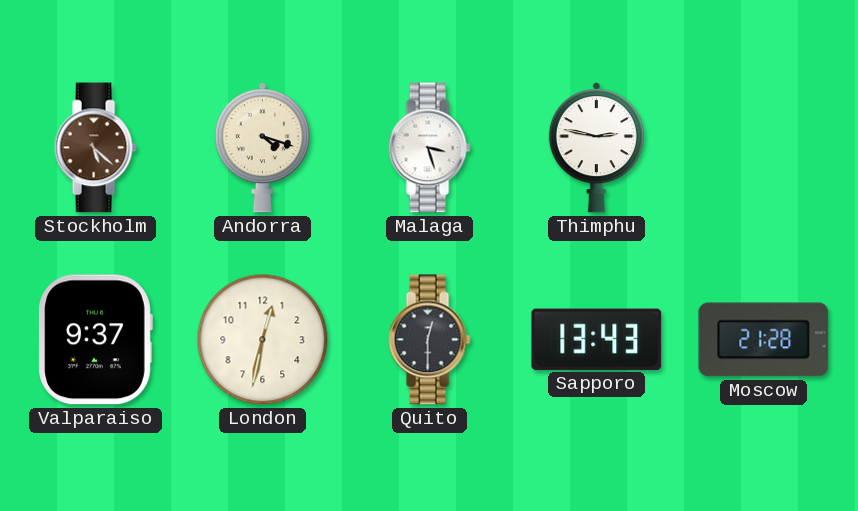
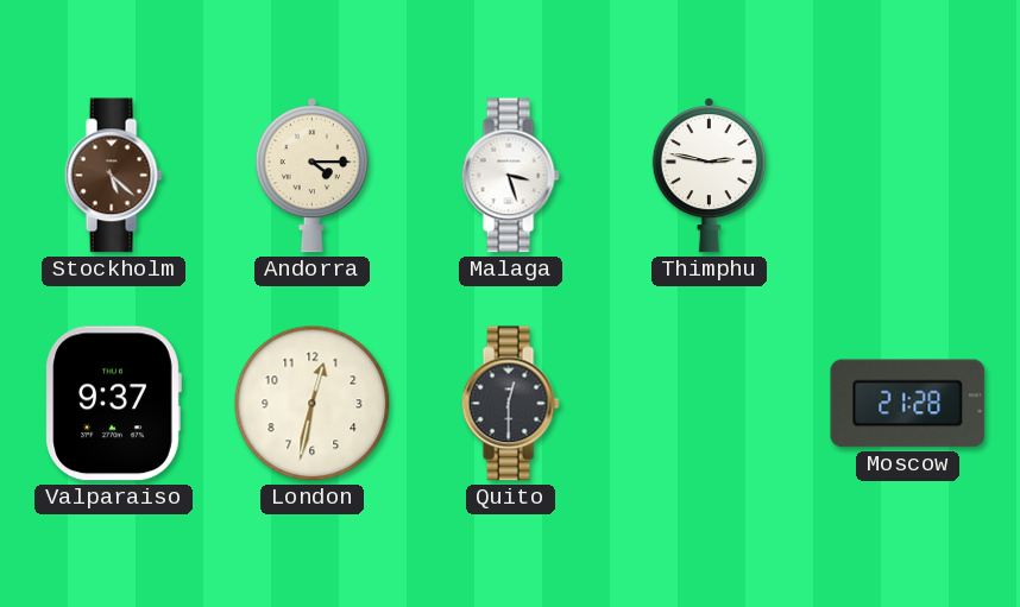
Andorra: 4:18 -> 4:15
Sapporo: 13:43 -> none
